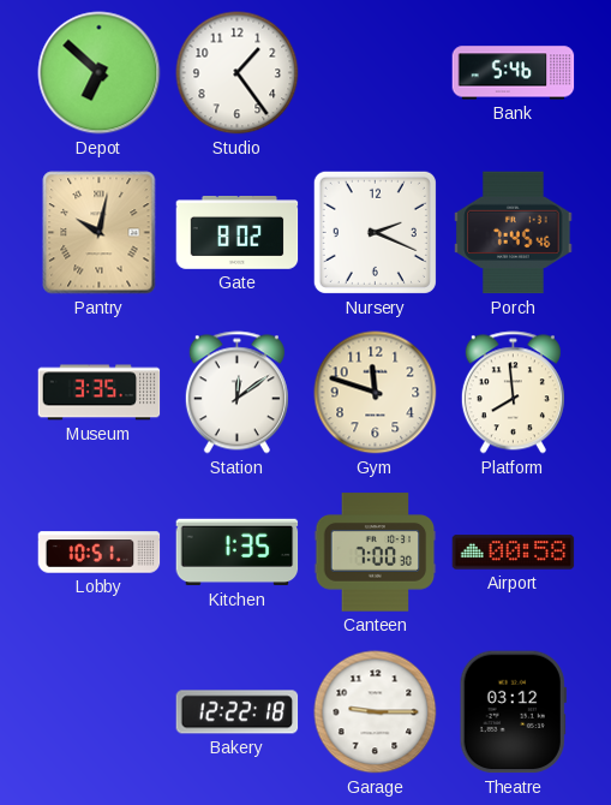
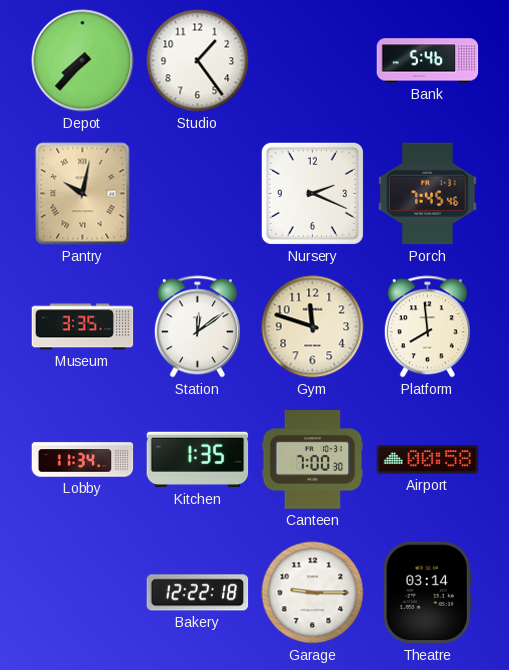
Depot: 6:52 -> 7:37
Gate: 8:02 -> none
Lobby: 10:51 -> 11:34
Theatre: 03:12 -> 03:14
